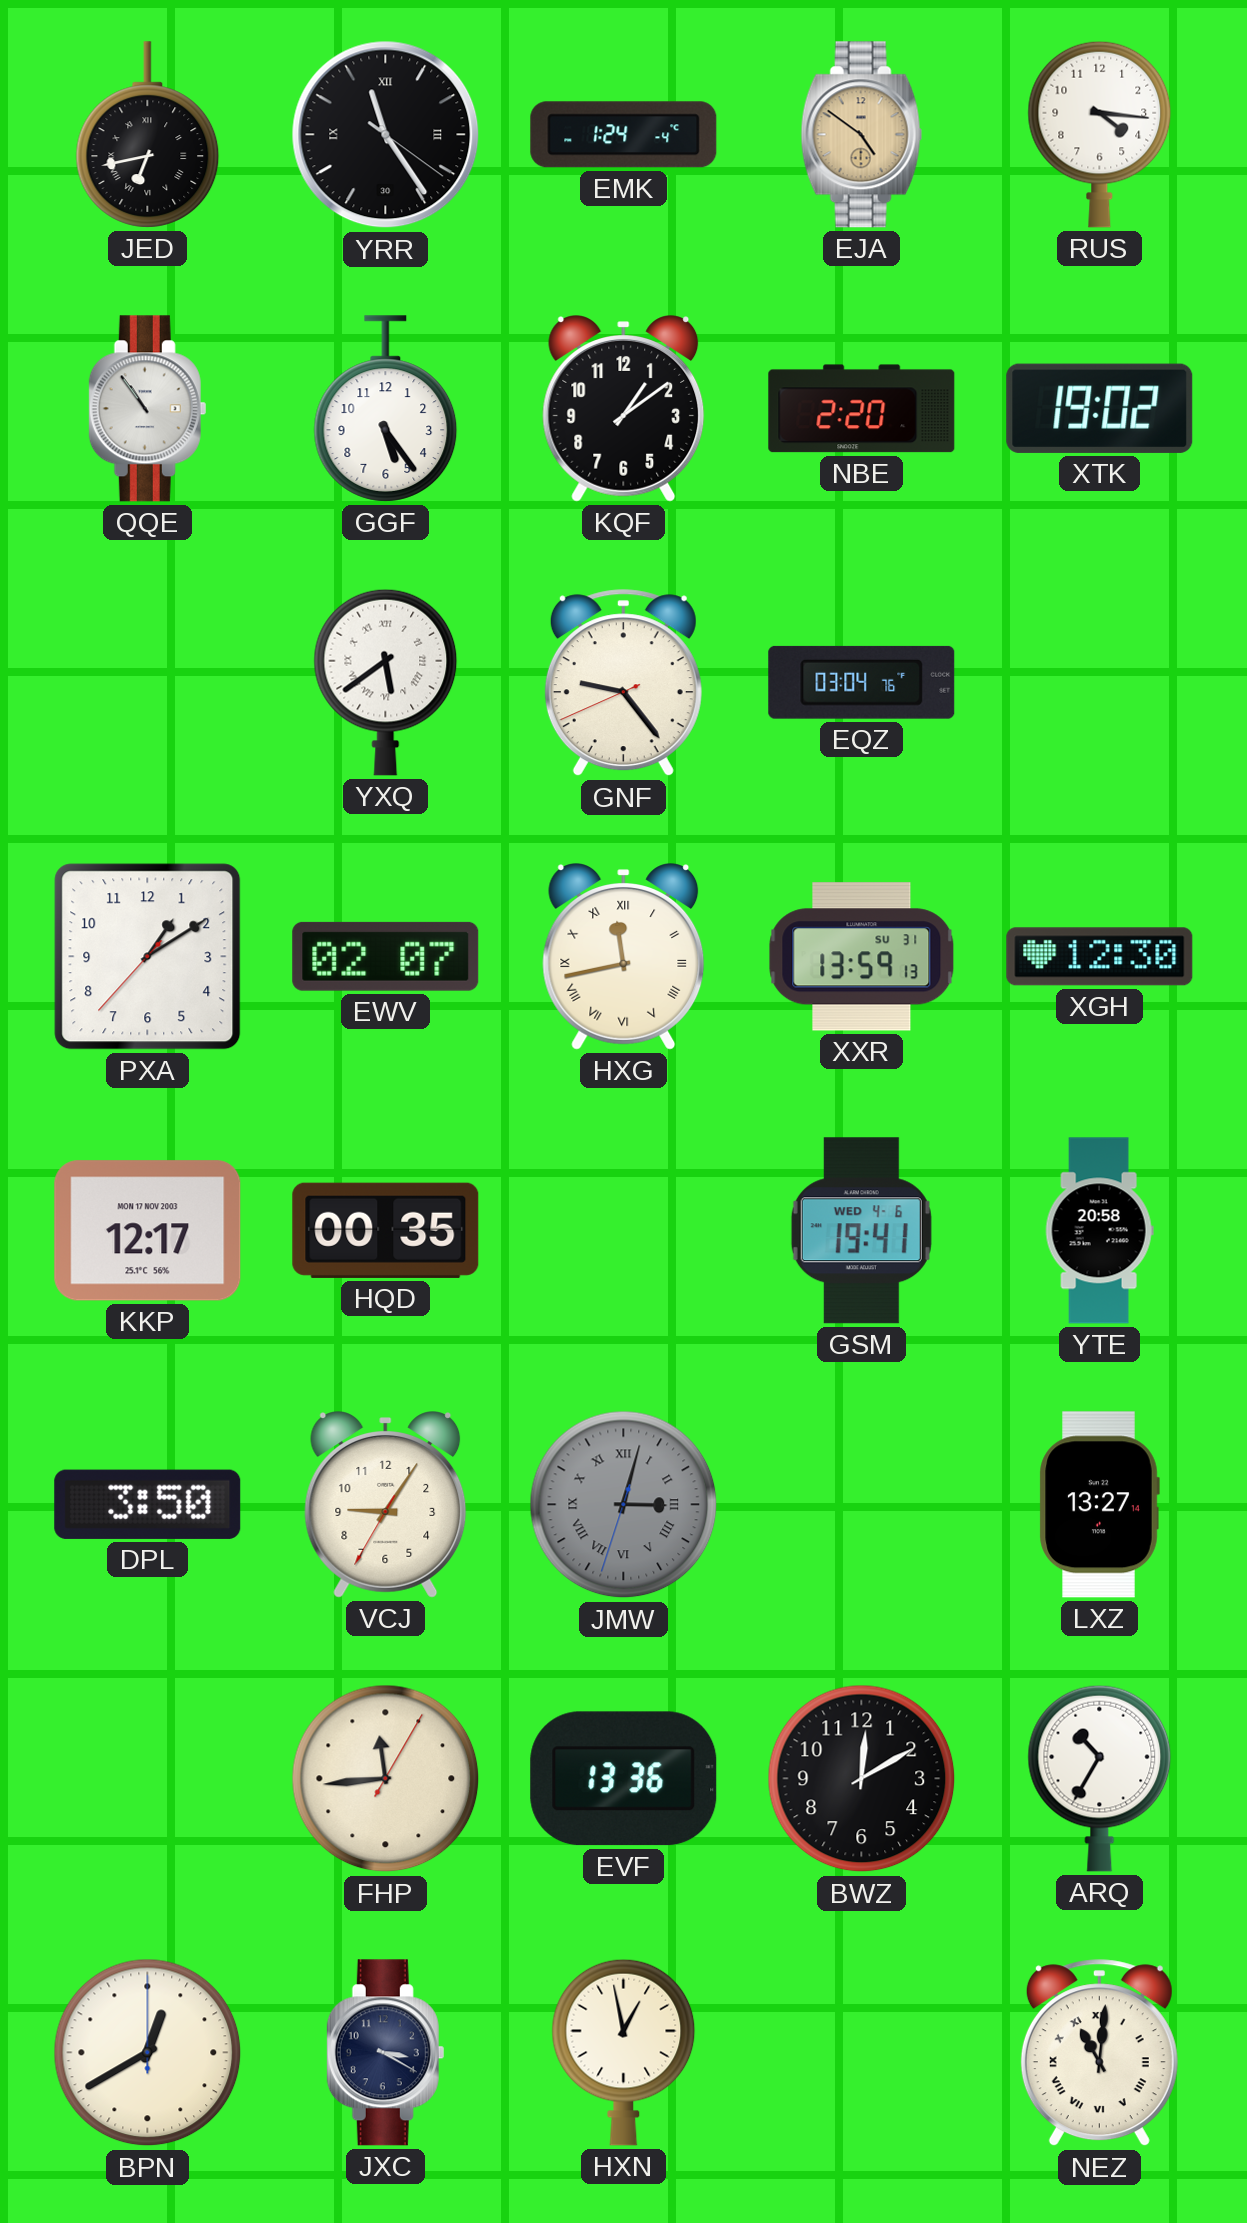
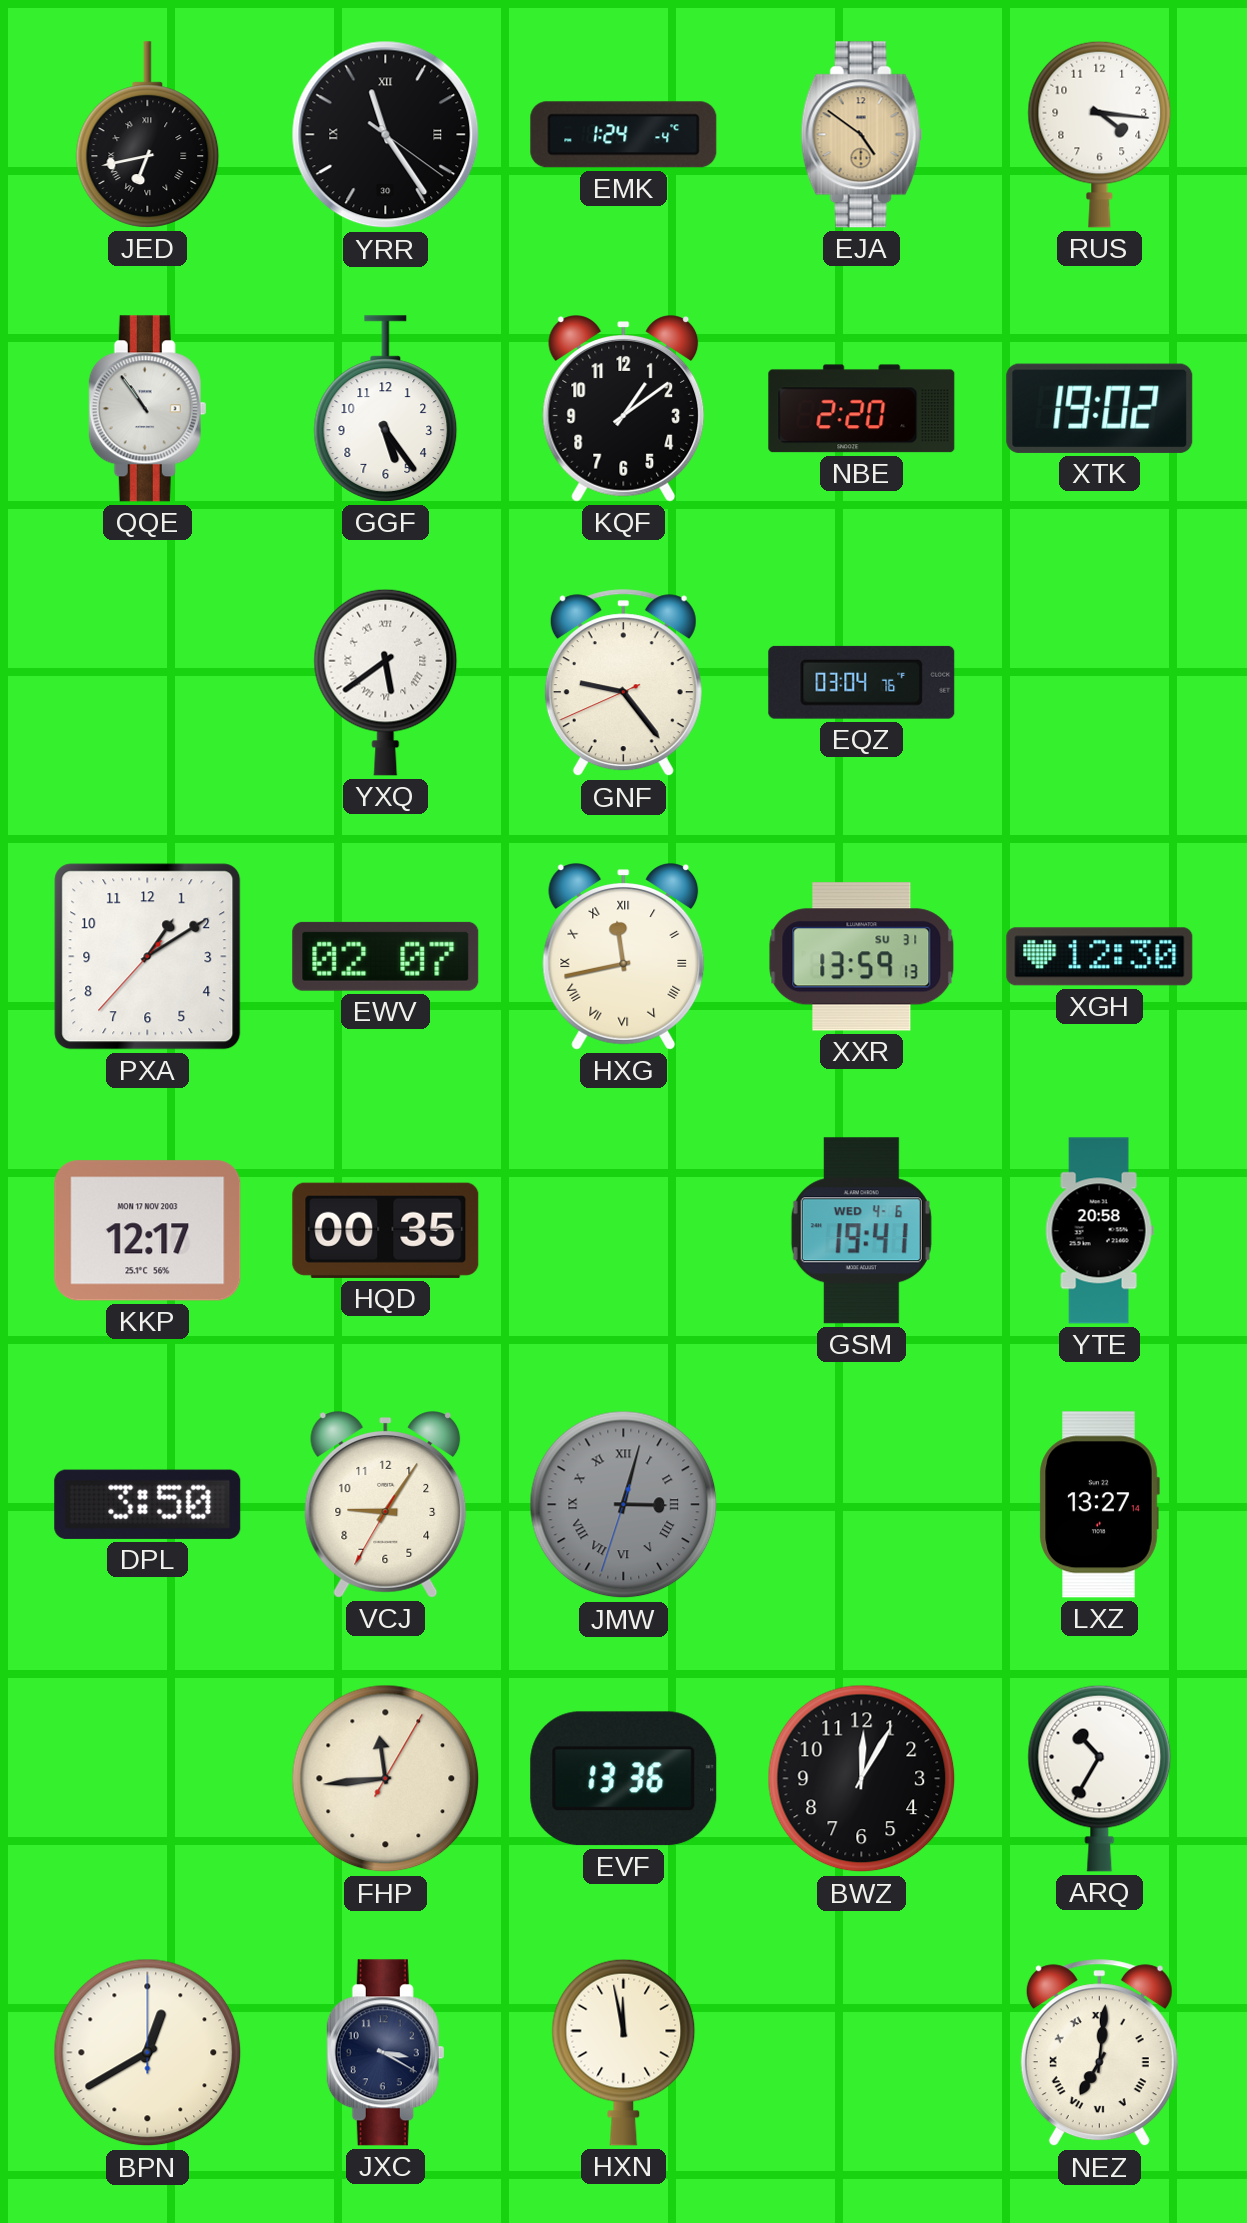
BWZ: 12:10 -> 12:05
HXN: 12:58 -> 11:58
NEZ: 11:01 -> 7:01
